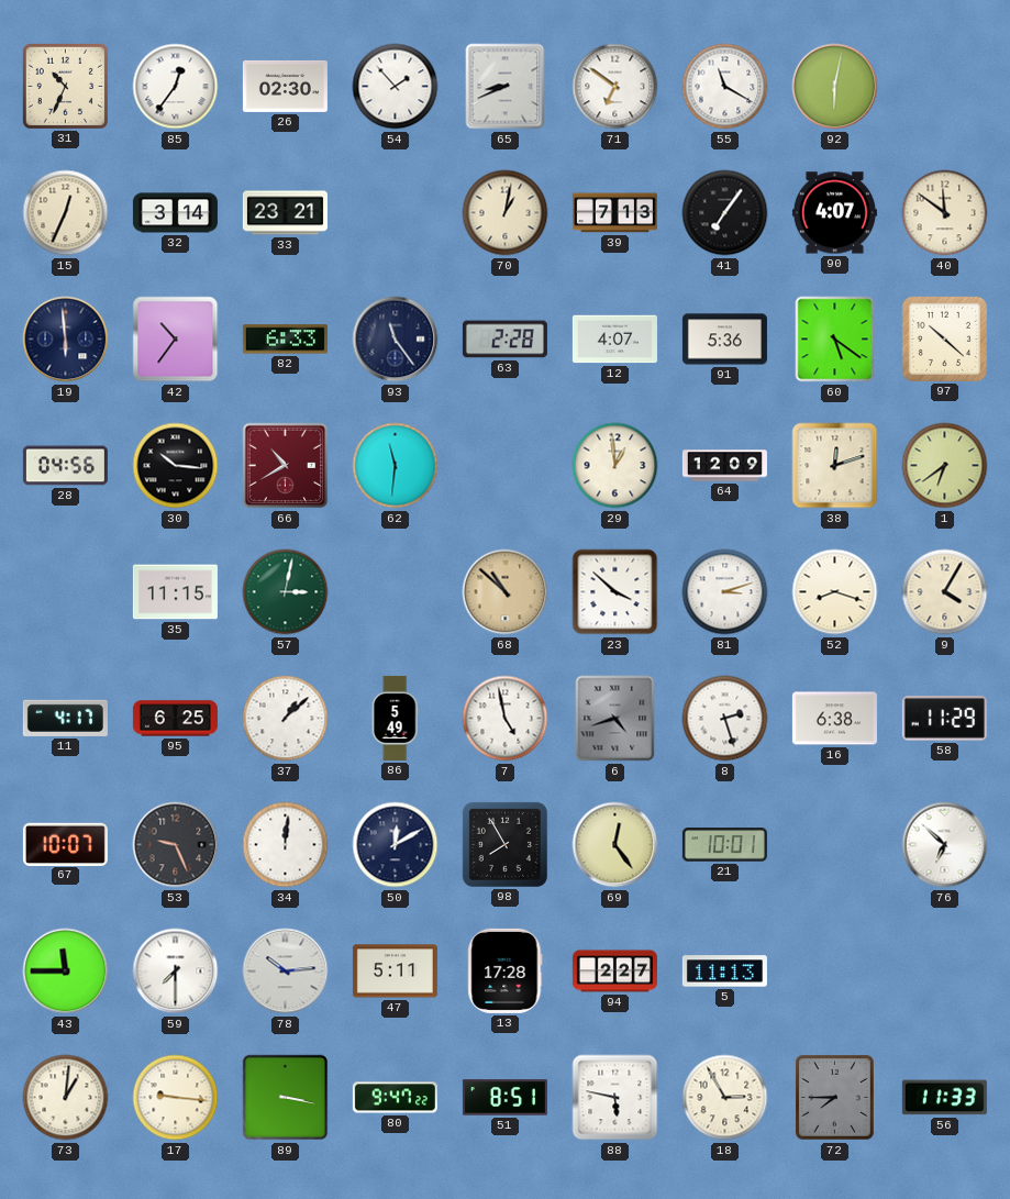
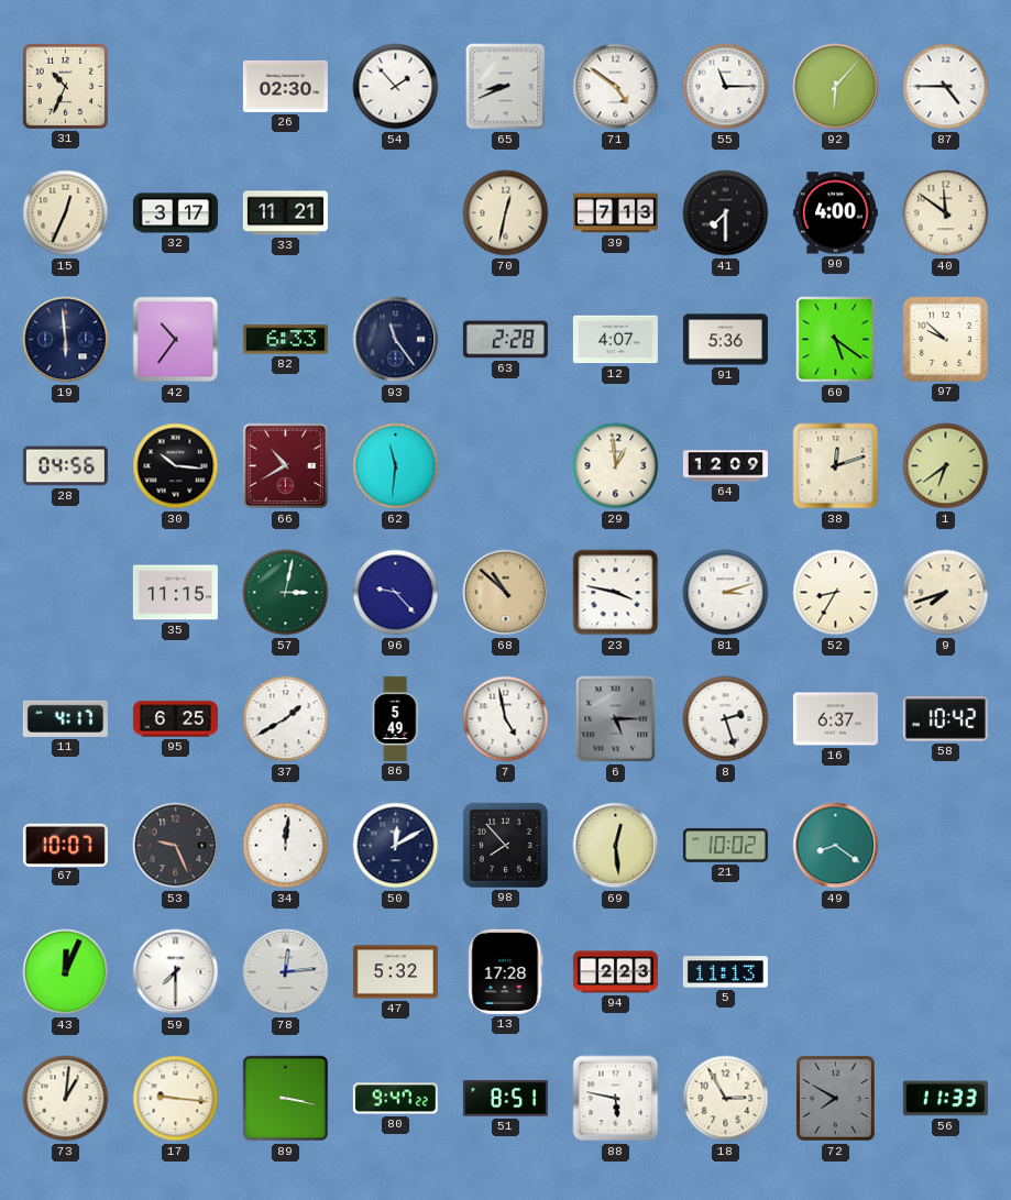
85: 12:36 -> none
71: 6:51 -> 4:51
55: 11:20 -> 11:15
92: 6:02 -> 6:07
87: none -> 4:45
32: 3:14 -> 3:17
33: 23:21 -> 11:21
70: 1:02 -> 12:32
41: 7:06 -> 7:30
90: 4:07 -> 4:00
97: 10:22 -> 9:52
96: none -> 9:23
23: 3:52 -> 3:47
52: 8:18 -> 8:35
9: 4:05 -> 7:42
37: 1:08 -> 1:40
6: 4:42 -> 5:15
16: 6:38 -> 6:37
58: 11:29 -> 10:42
98: 7:55 -> 7:53
69: 12:24 -> 12:29
21: 10:01 -> 10:02
49: none -> 8:21
76: 6:52 -> none
43: 11:45 -> 12:04
78: 10:14 -> 12:14
47: 5:11 -> 5:32
94: 2:27 -> 2:23
72: 7:45 -> 7:50
